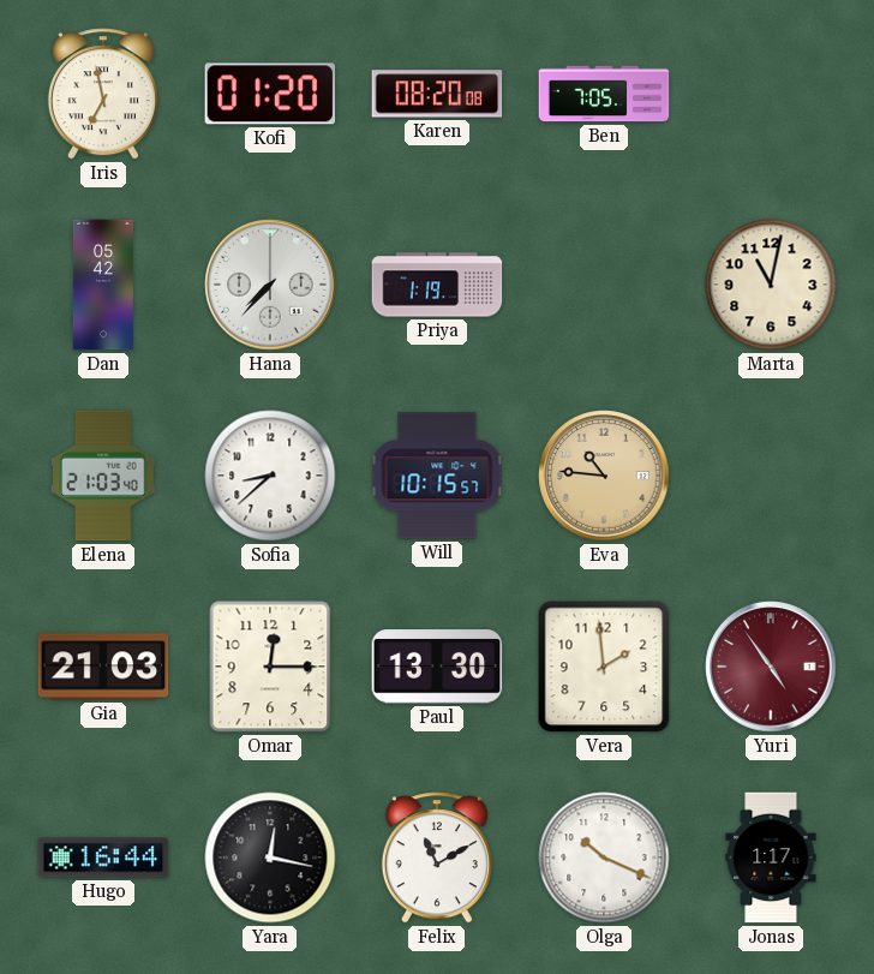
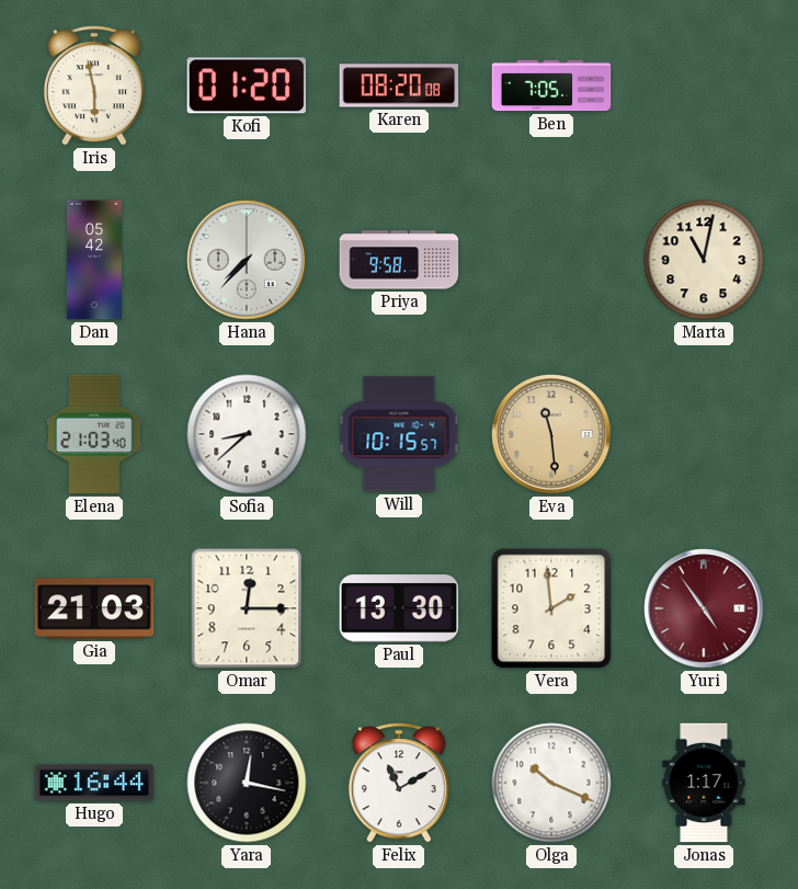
Iris: 6:58 -> 5:58
Priya: 1:19 -> 9:58
Eva: 10:46 -> 11:29
